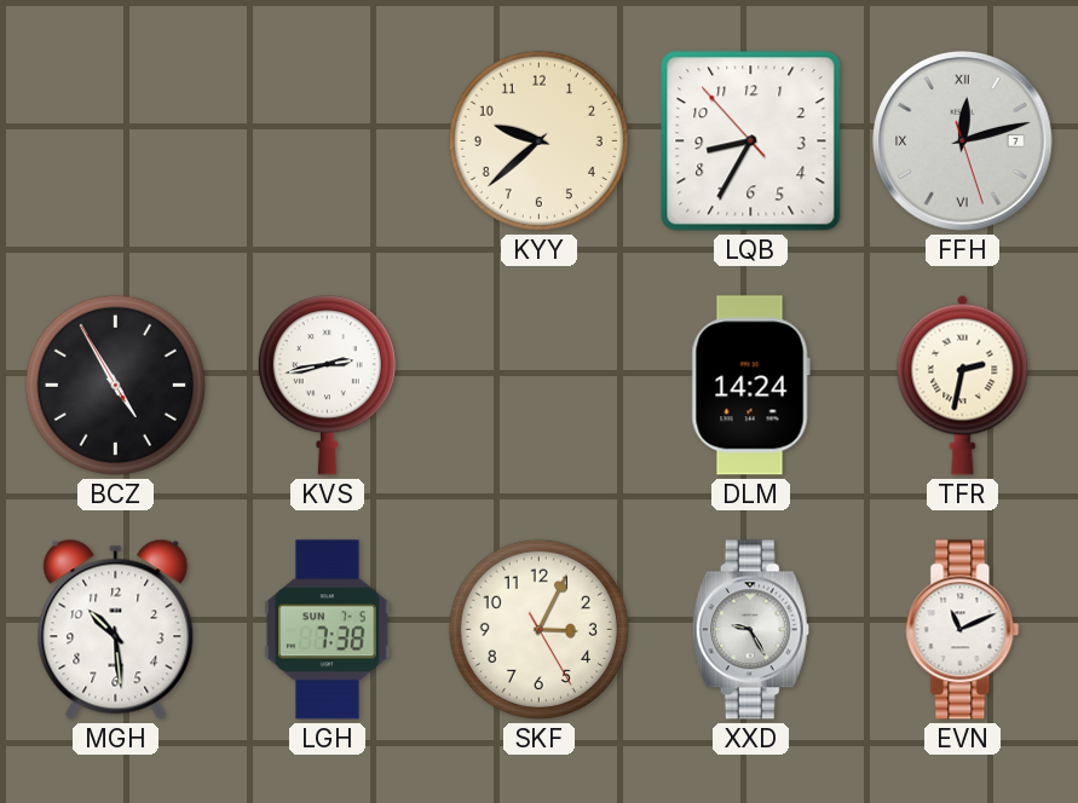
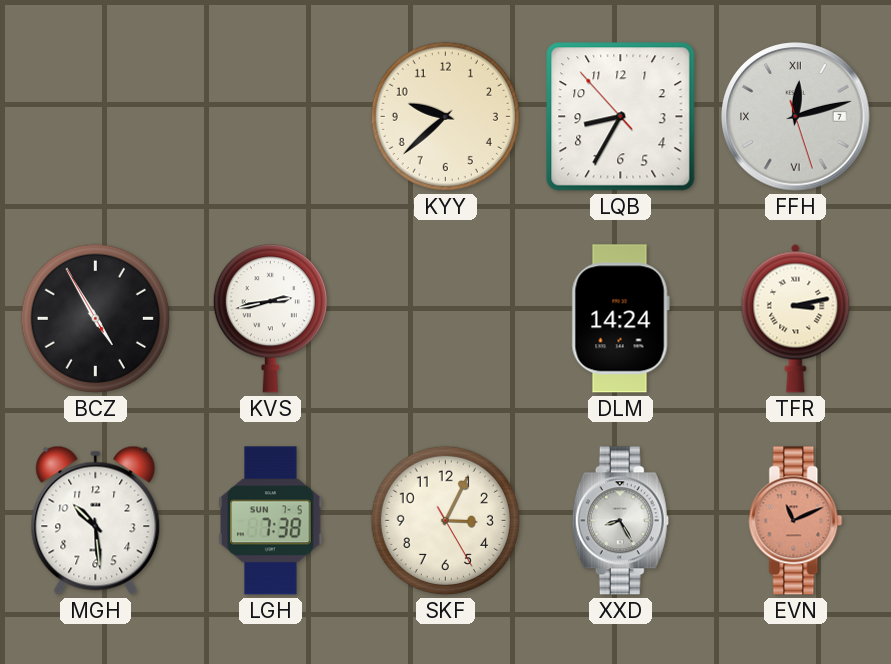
TFR: 2:32 -> 3:13
XXD: 9:25 -> 8:25
EVN dial: white -> salmon
